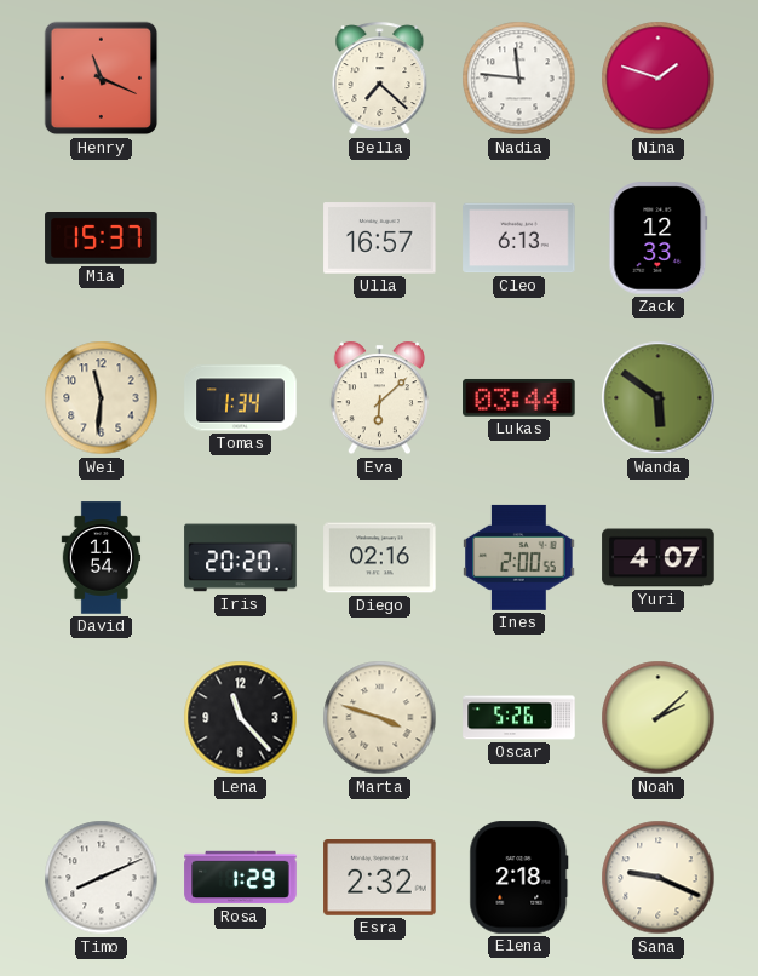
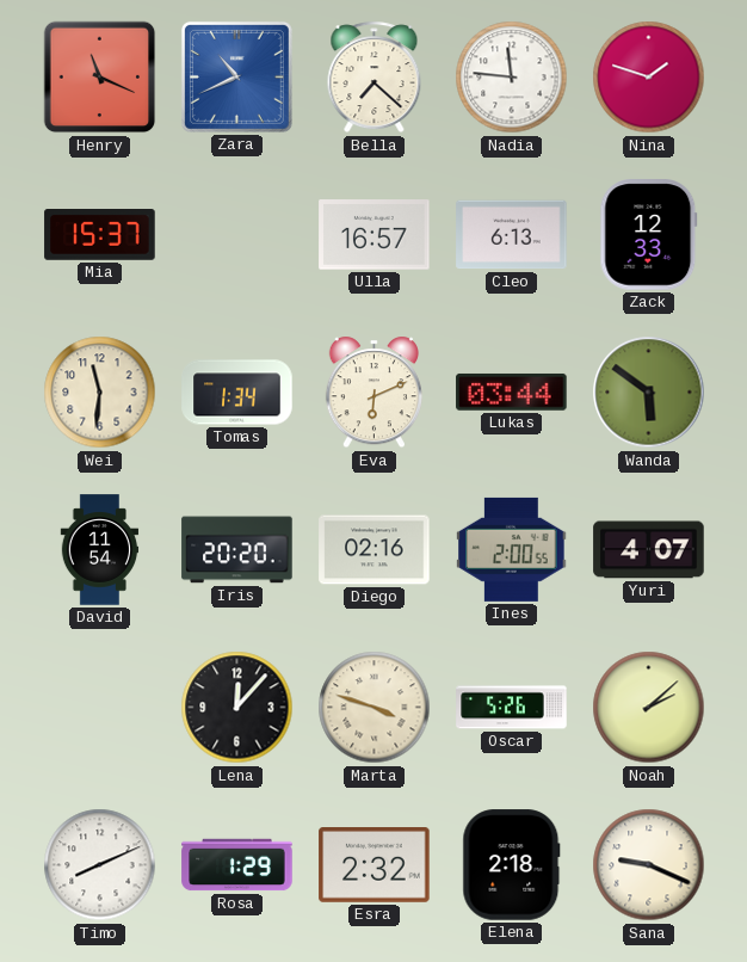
Zara: none -> 10:41
Eva: 6:08 -> 6:11
Lena: 11:23 -> 12:07
